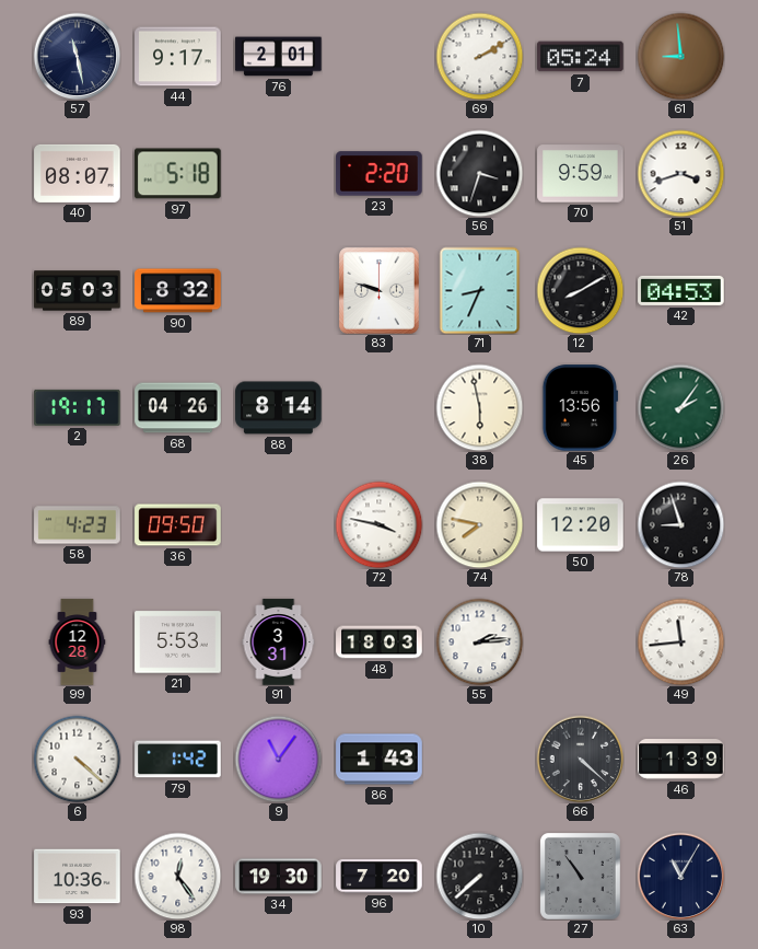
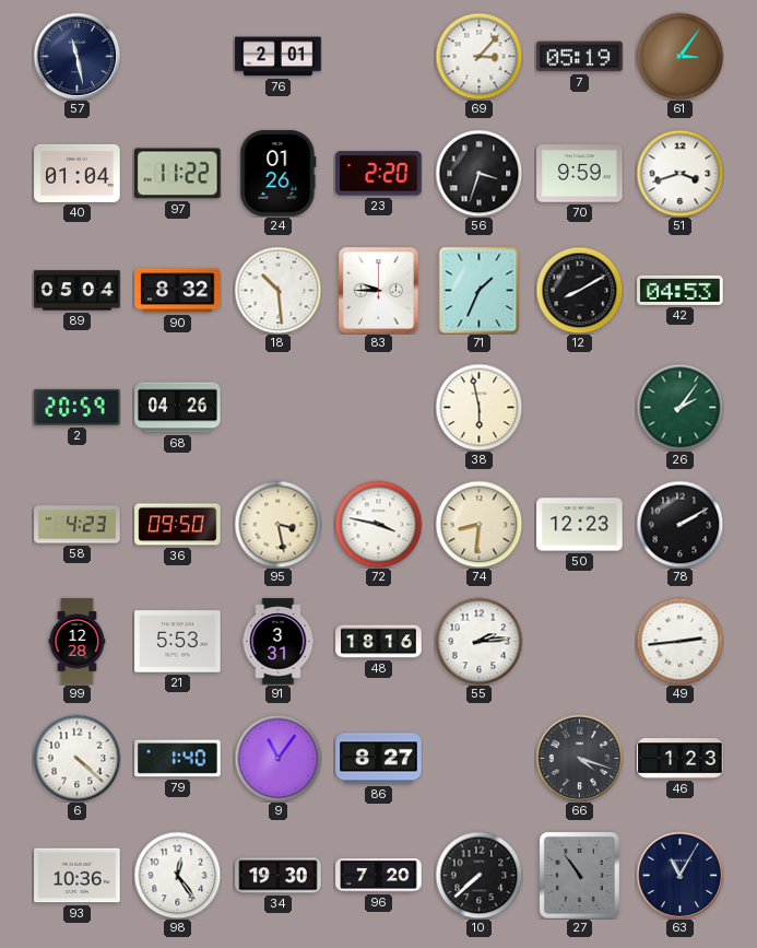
44: 9:17 -> none
69: 2:10 -> 3:07
7: 05:24 -> 05:19
61: 8:59 -> 3:06
40: 08:07 -> 01:04
97: 5:18 -> 11:22
24: none -> 01:26
89: 05:03 -> 05:04
18: none -> 10:29
83: 9:48 -> 9:45
71: 8:34 -> 1:34
2: 19:17 -> 20:59
88: 8:14 -> none
45: 13:56 -> none
95: none -> 3:28
74: 7:47 -> 8:31
50: 12:20 -> 12:23
78: 8:57 -> 2:10
48: 18:03 -> 18:16
49: 11:44 -> 2:44
79: 1:42 -> 1:40
86: 1:43 -> 8:27
66: 4:22 -> 4:18
46: 1:39 -> 1:23
